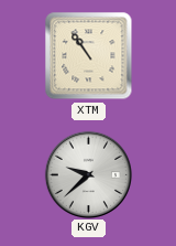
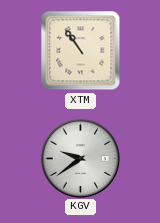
KGV: 9:38 -> 9:39
